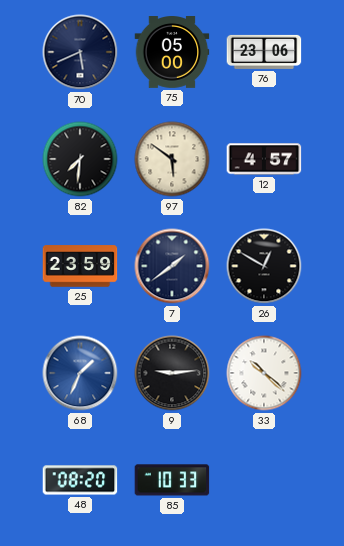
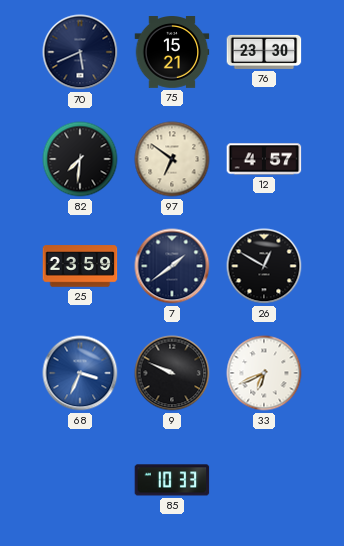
75: 05:00 -> 15:21
76: 23:06 -> 23:30
97: 5:51 -> 6:51
68: 1:34 -> 3:34
9: 9:14 -> 9:49
33: 10:22 -> 6:41
48: 08:20 -> none
